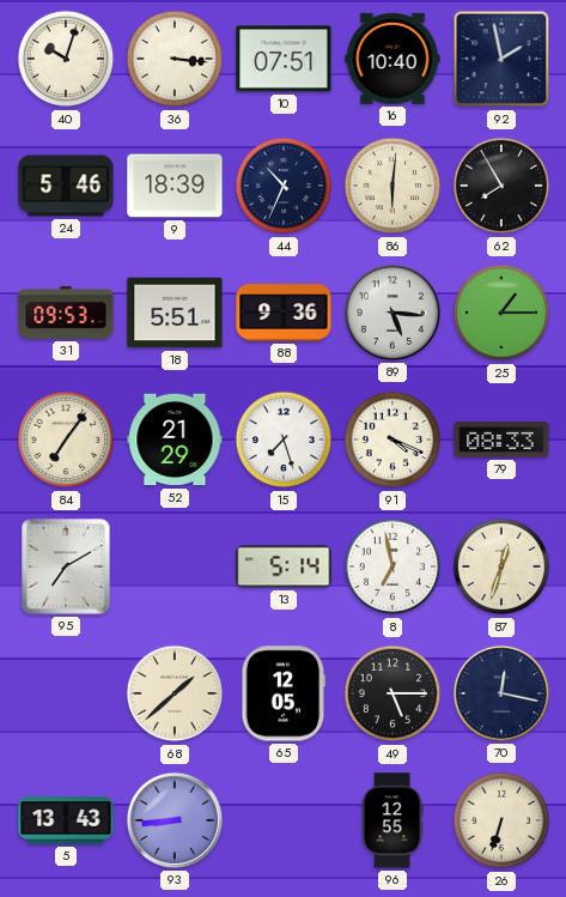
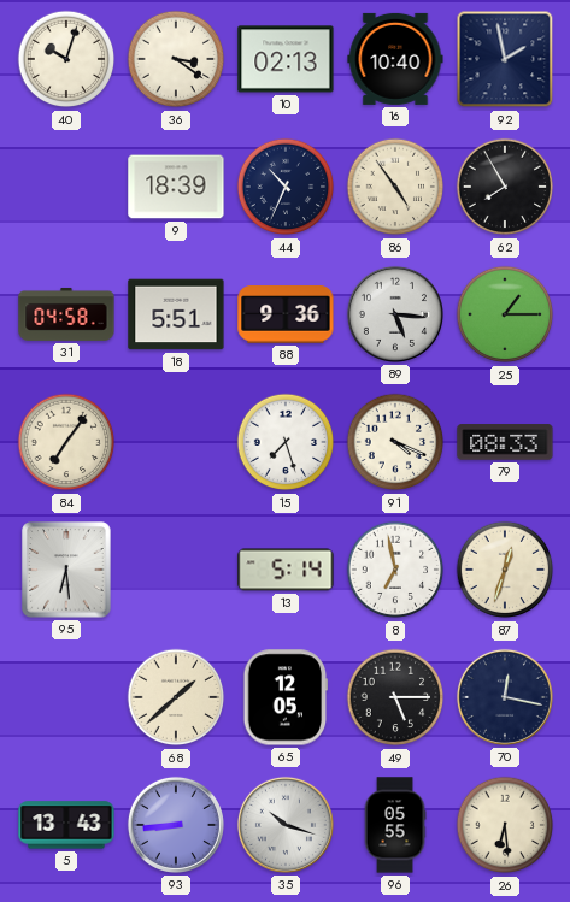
36: 3:16 -> 3:21
10: 07:51 -> 02:13
24: 5:46 -> none
86: 6:01 -> 4:54
31: 09:53 -> 04:58
52: 21:29 -> none
95: 7:10 -> 6:29
35: none -> 10:18
96: 12:55 -> 05:55
26: 6:33 -> 6:29
